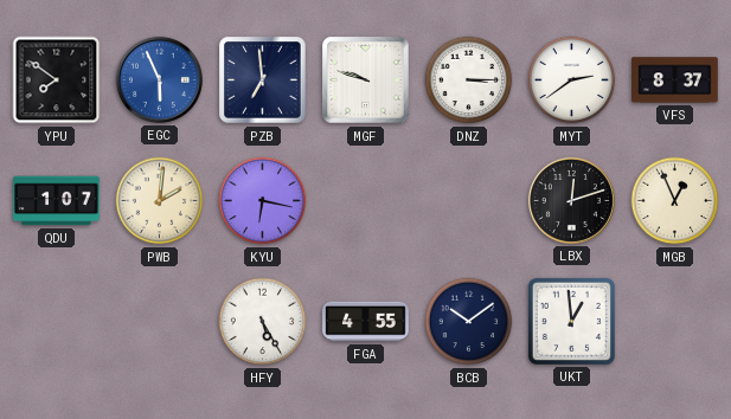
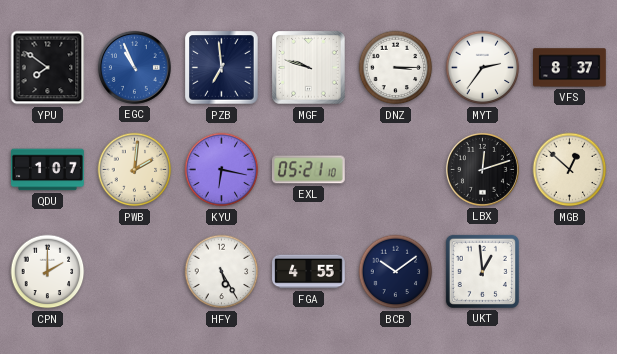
EGC: 5:56 -> 10:56
MYT: 2:39 -> 2:36
EXL: none -> 05:21
MGB: 12:56 -> 12:52
CPN: none -> 2:00
